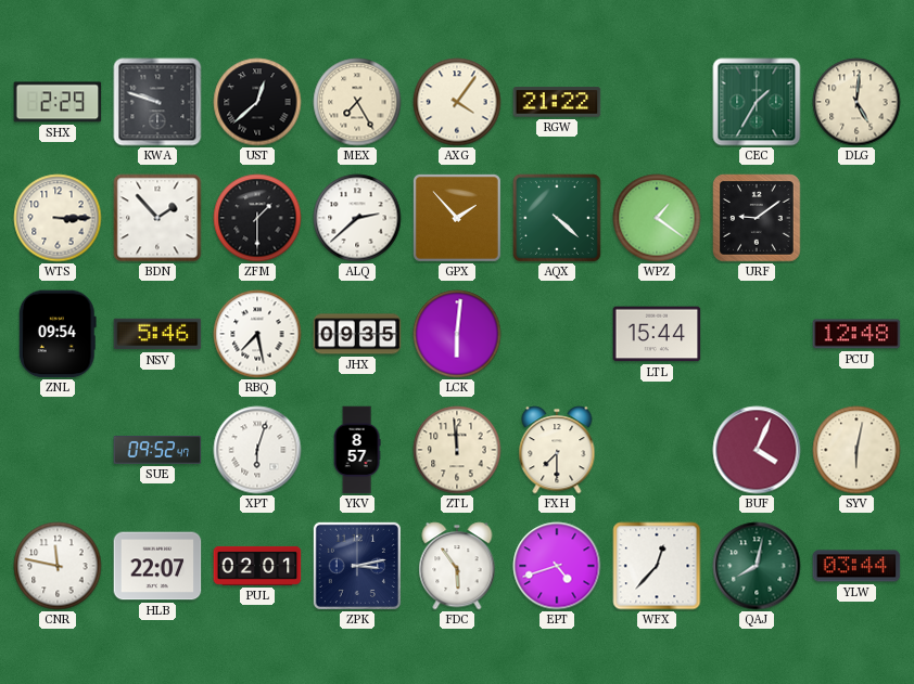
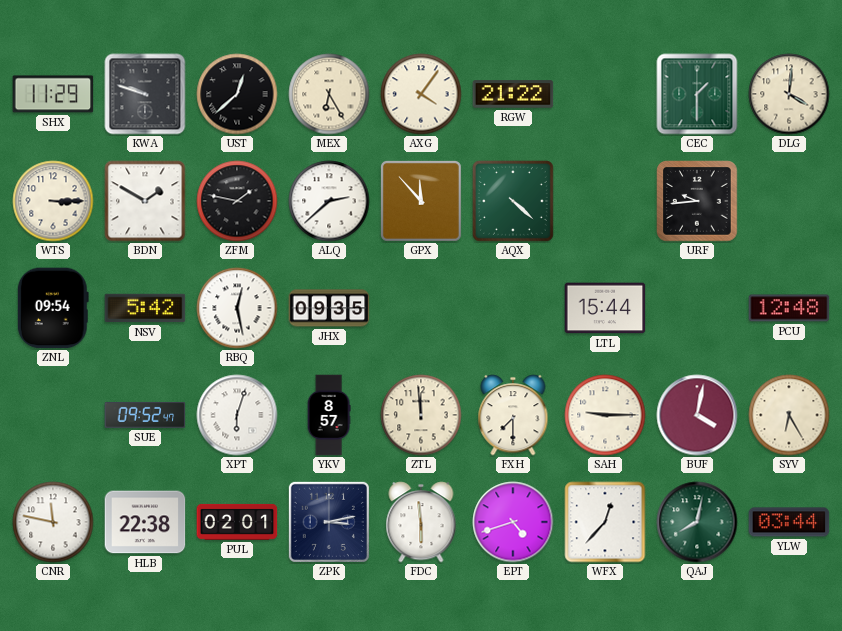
SHX: 2:29 -> 11:29
MEX: 7:25 -> 6:25
CEC: 1:35 -> 1:30
DLG: 5:01 -> 4:01
BDN: 1:53 -> 1:50
ZFM: 1:30 -> 1:47
GPX: 1:53 -> 11:53
WPZ: 1:21 -> none
URF: 9:09 -> 9:44
NSV: 5:46 -> 5:42
RBQ: 7:28 -> 12:28
LCK: 6:01 -> none
SAH: none -> 9:15
BUF: 4:04 -> 4:02
SYV: 6:02 -> 6:25
HLB: 22:07 -> 22:38
FDC: 5:54 -> 5:59
